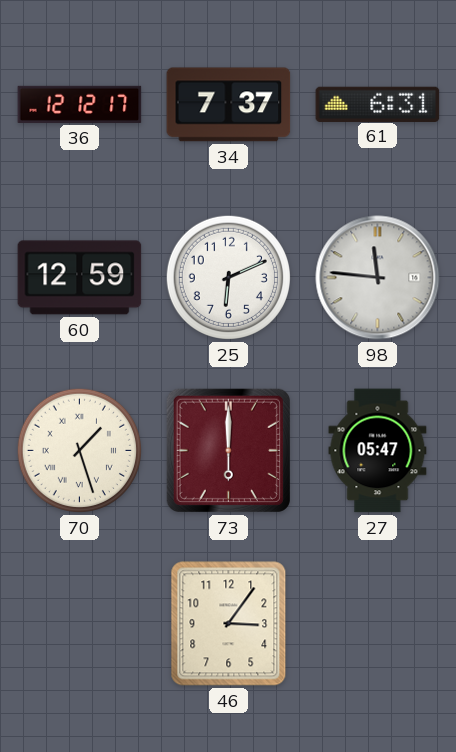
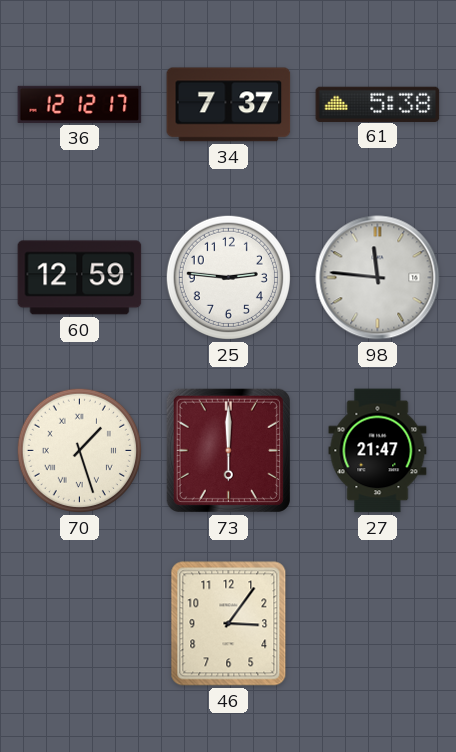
61: 6:31 -> 5:38
25: 6:11 -> 2:46
27: 05:47 -> 21:47
